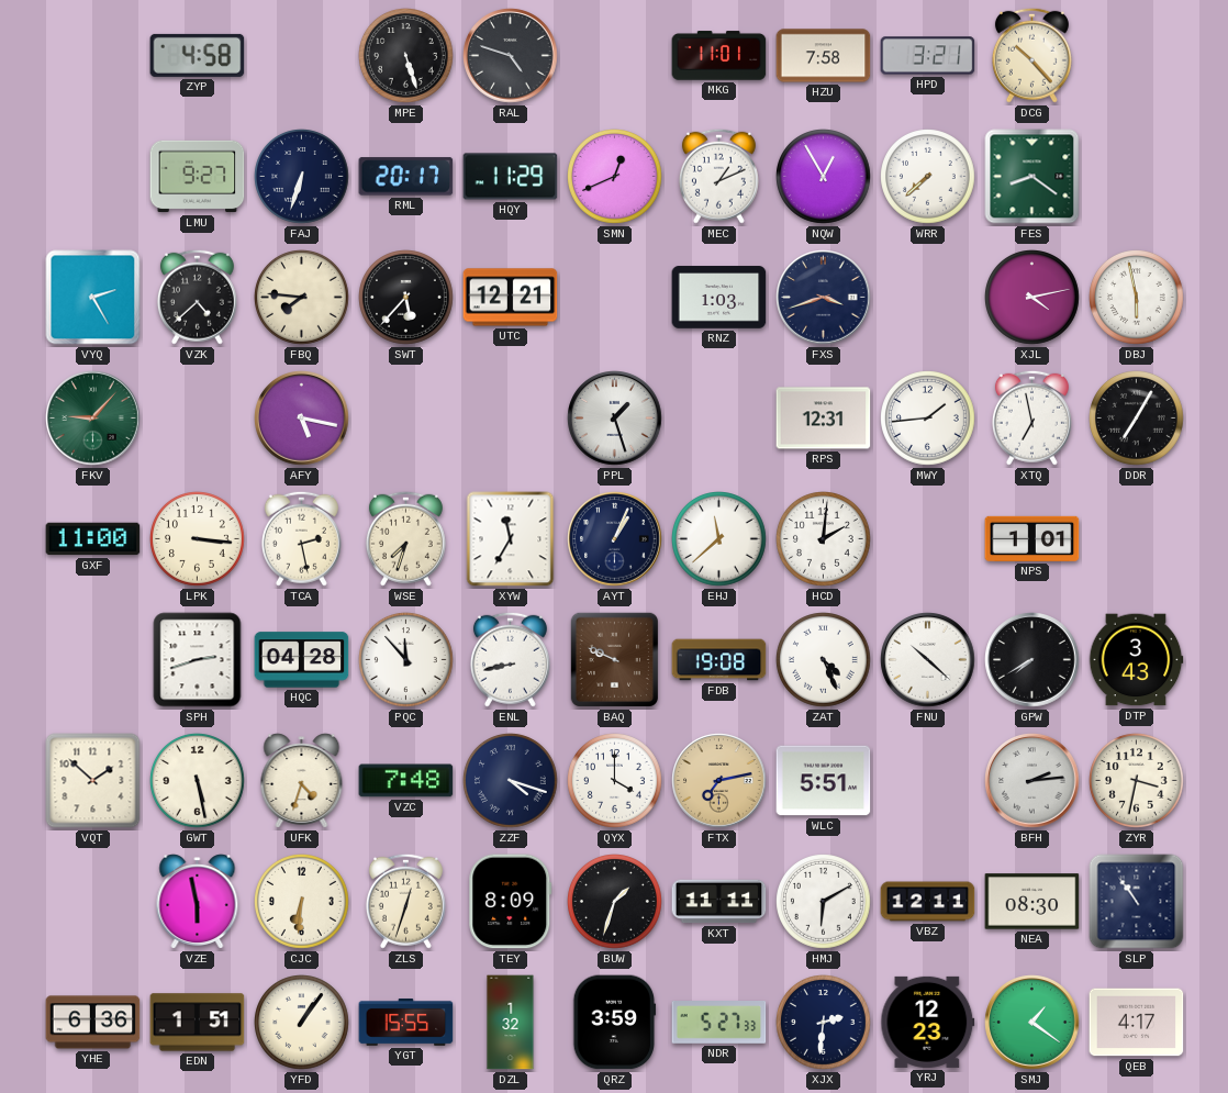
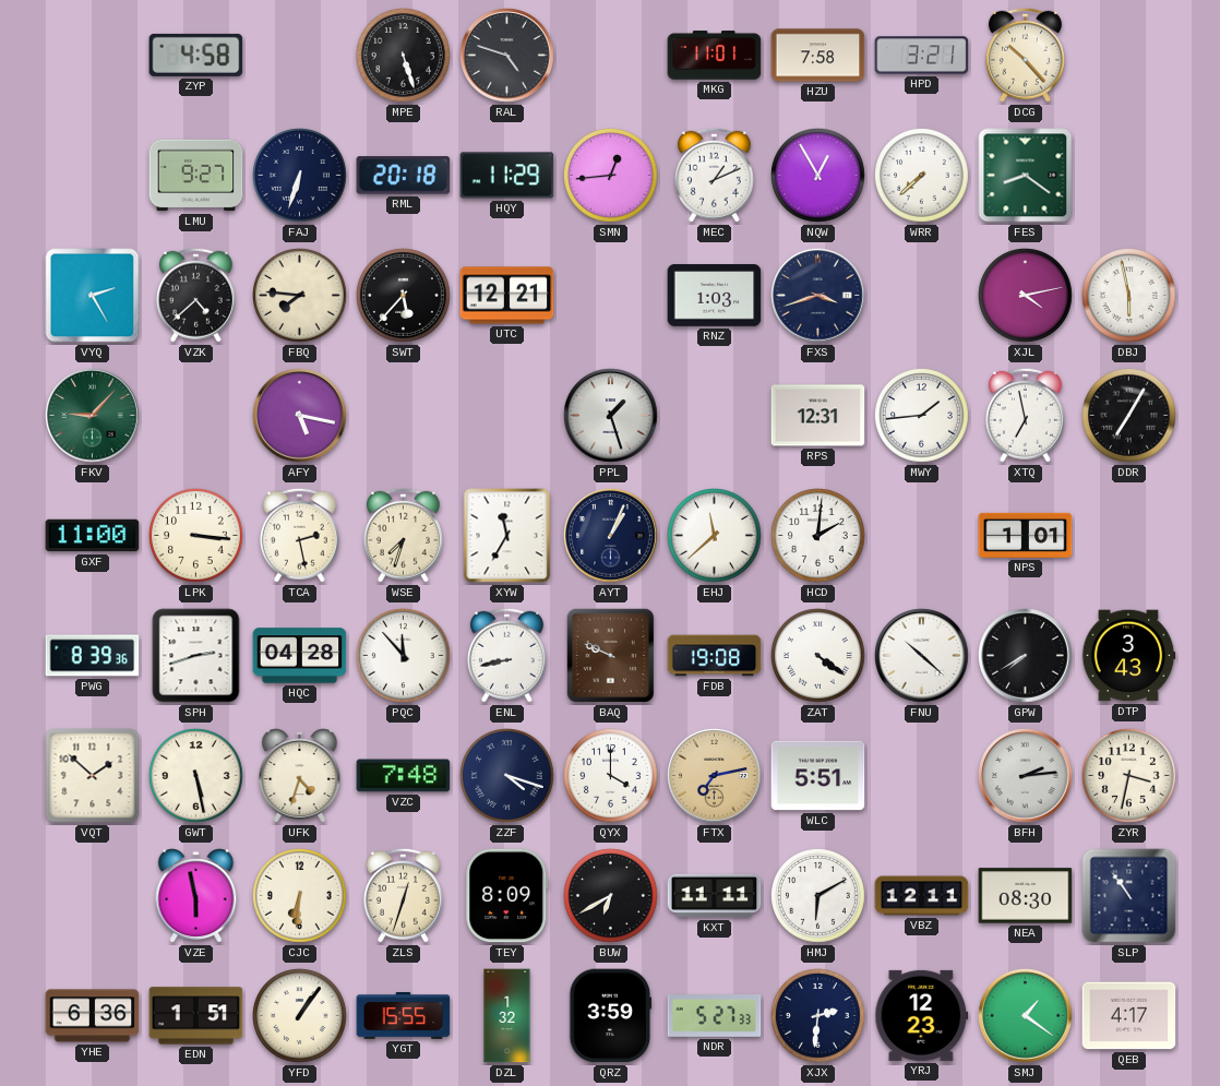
RML: 20:17 -> 20:18
SMN: 12:41 -> 12:44
PWG: none -> 8:39
ZAT: 4:26 -> 4:21
BUW: 1:33 -> 6:40
